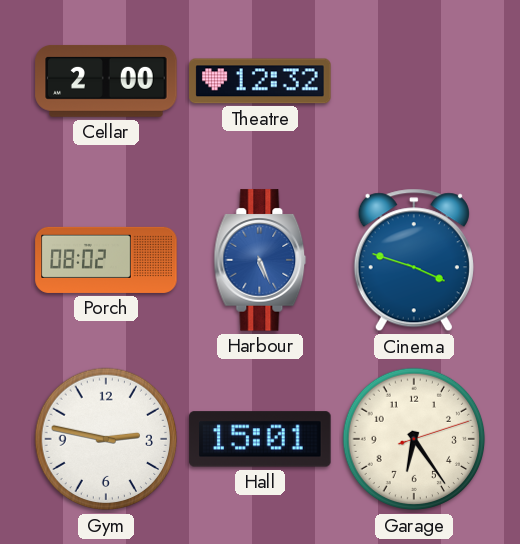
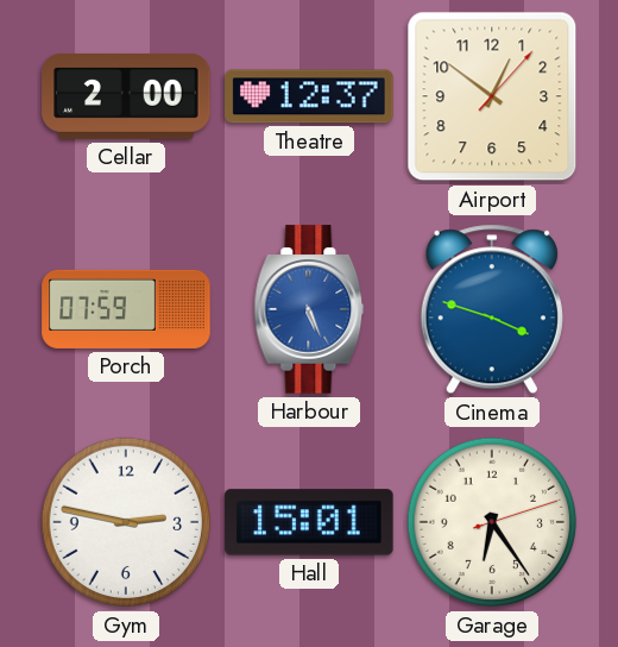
Theatre: 12:32 -> 12:37
Airport: none -> 12:51
Porch: 08:02 -> 07:59
